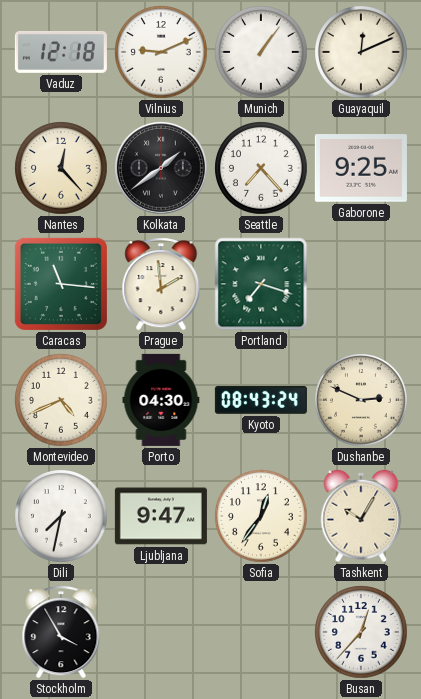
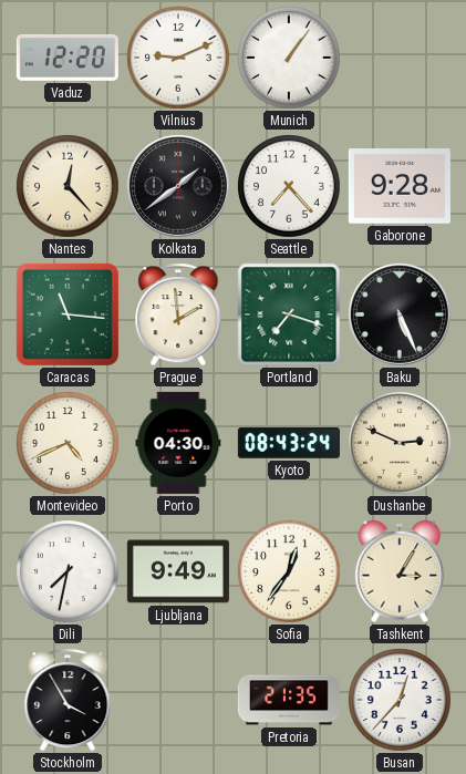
Vaduz: 12:18 -> 12:20
Guayaquil: 12:11 -> none
Gaborone: 9:25 -> 9:28
Baku: none -> 5:26
Ljubljana: 9:47 -> 9:49
Tashkent: 10:05 -> 3:05
Pretoria: none -> 21:35
